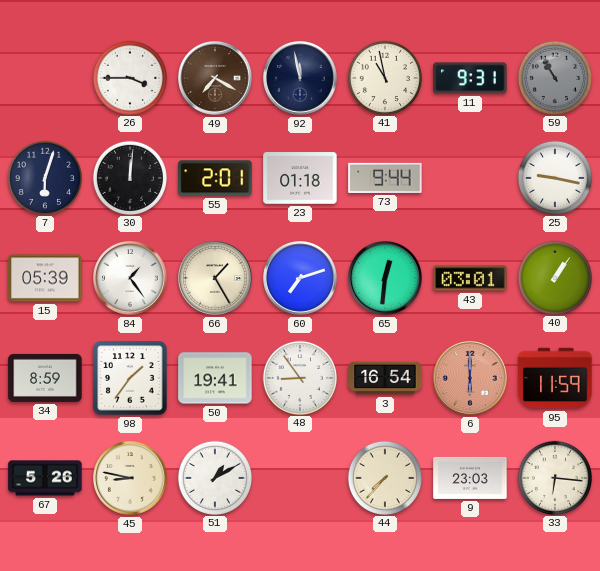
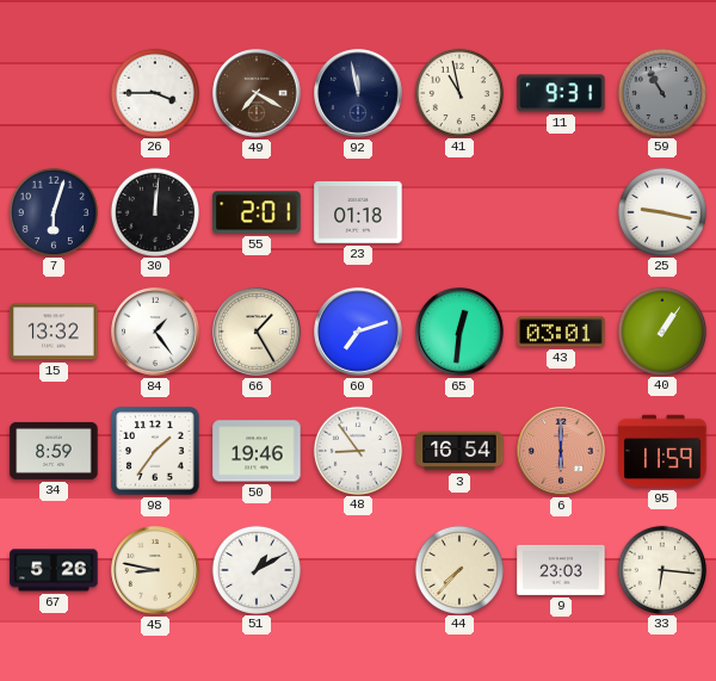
73: 9:44 -> none
15: 05:39 -> 13:32
50: 19:41 -> 19:46
